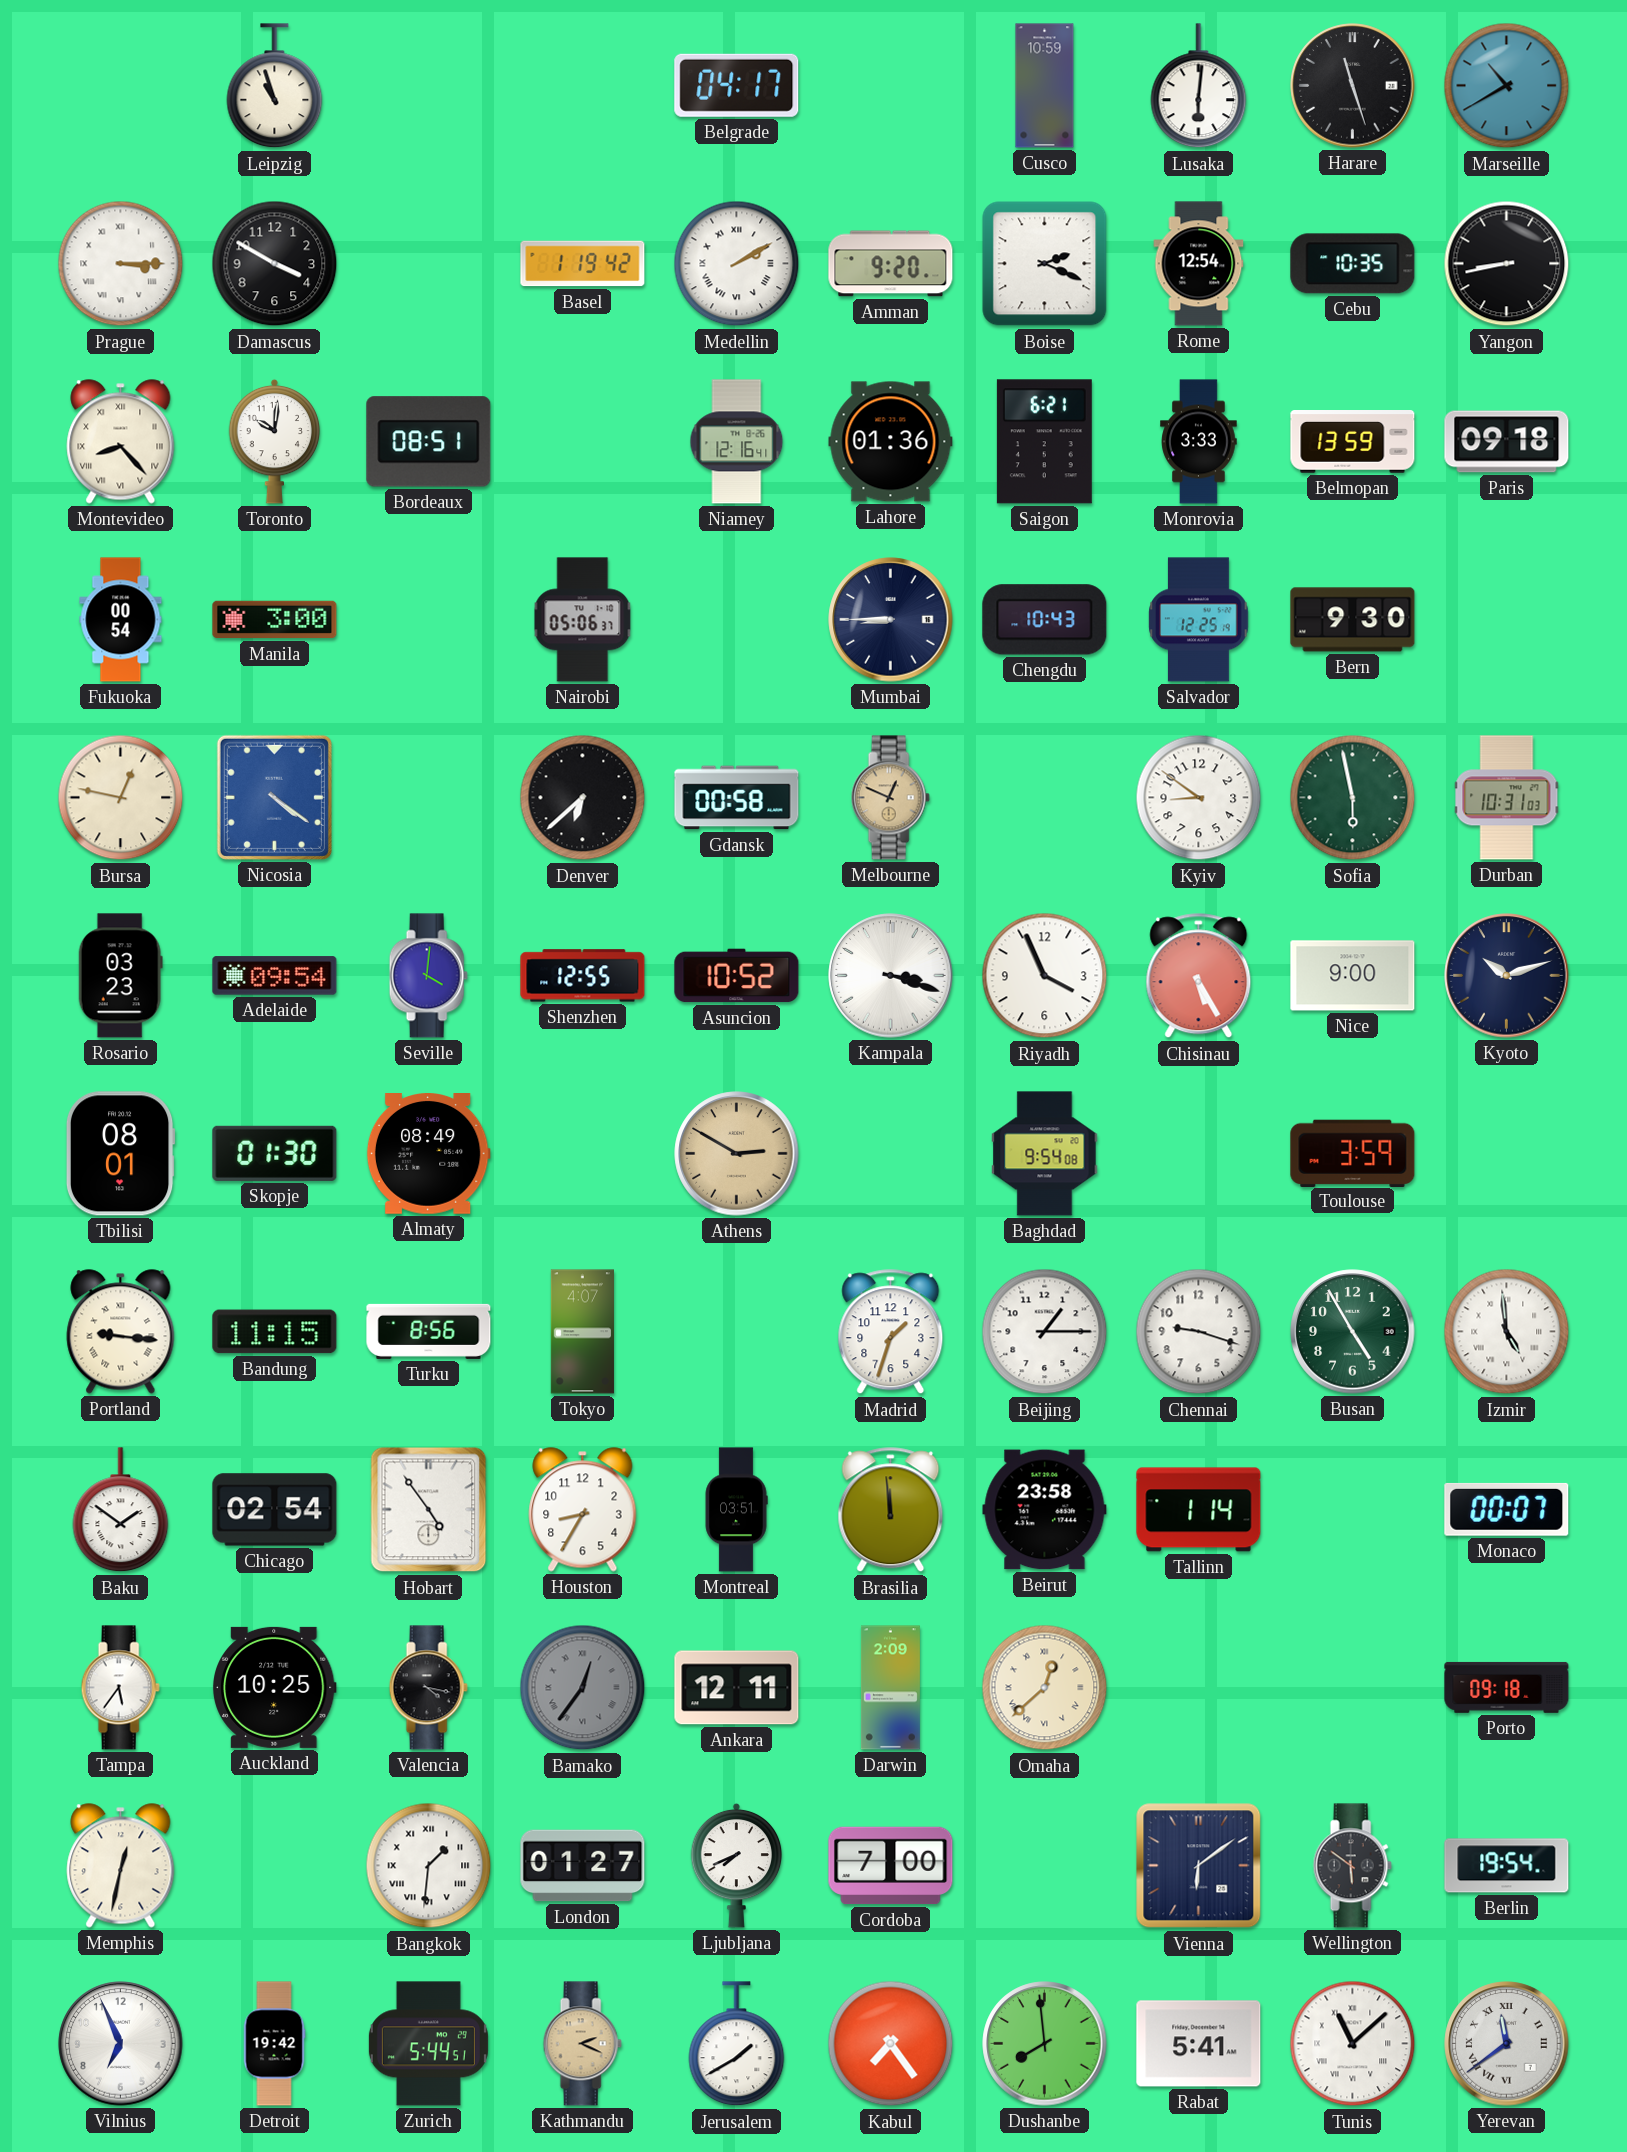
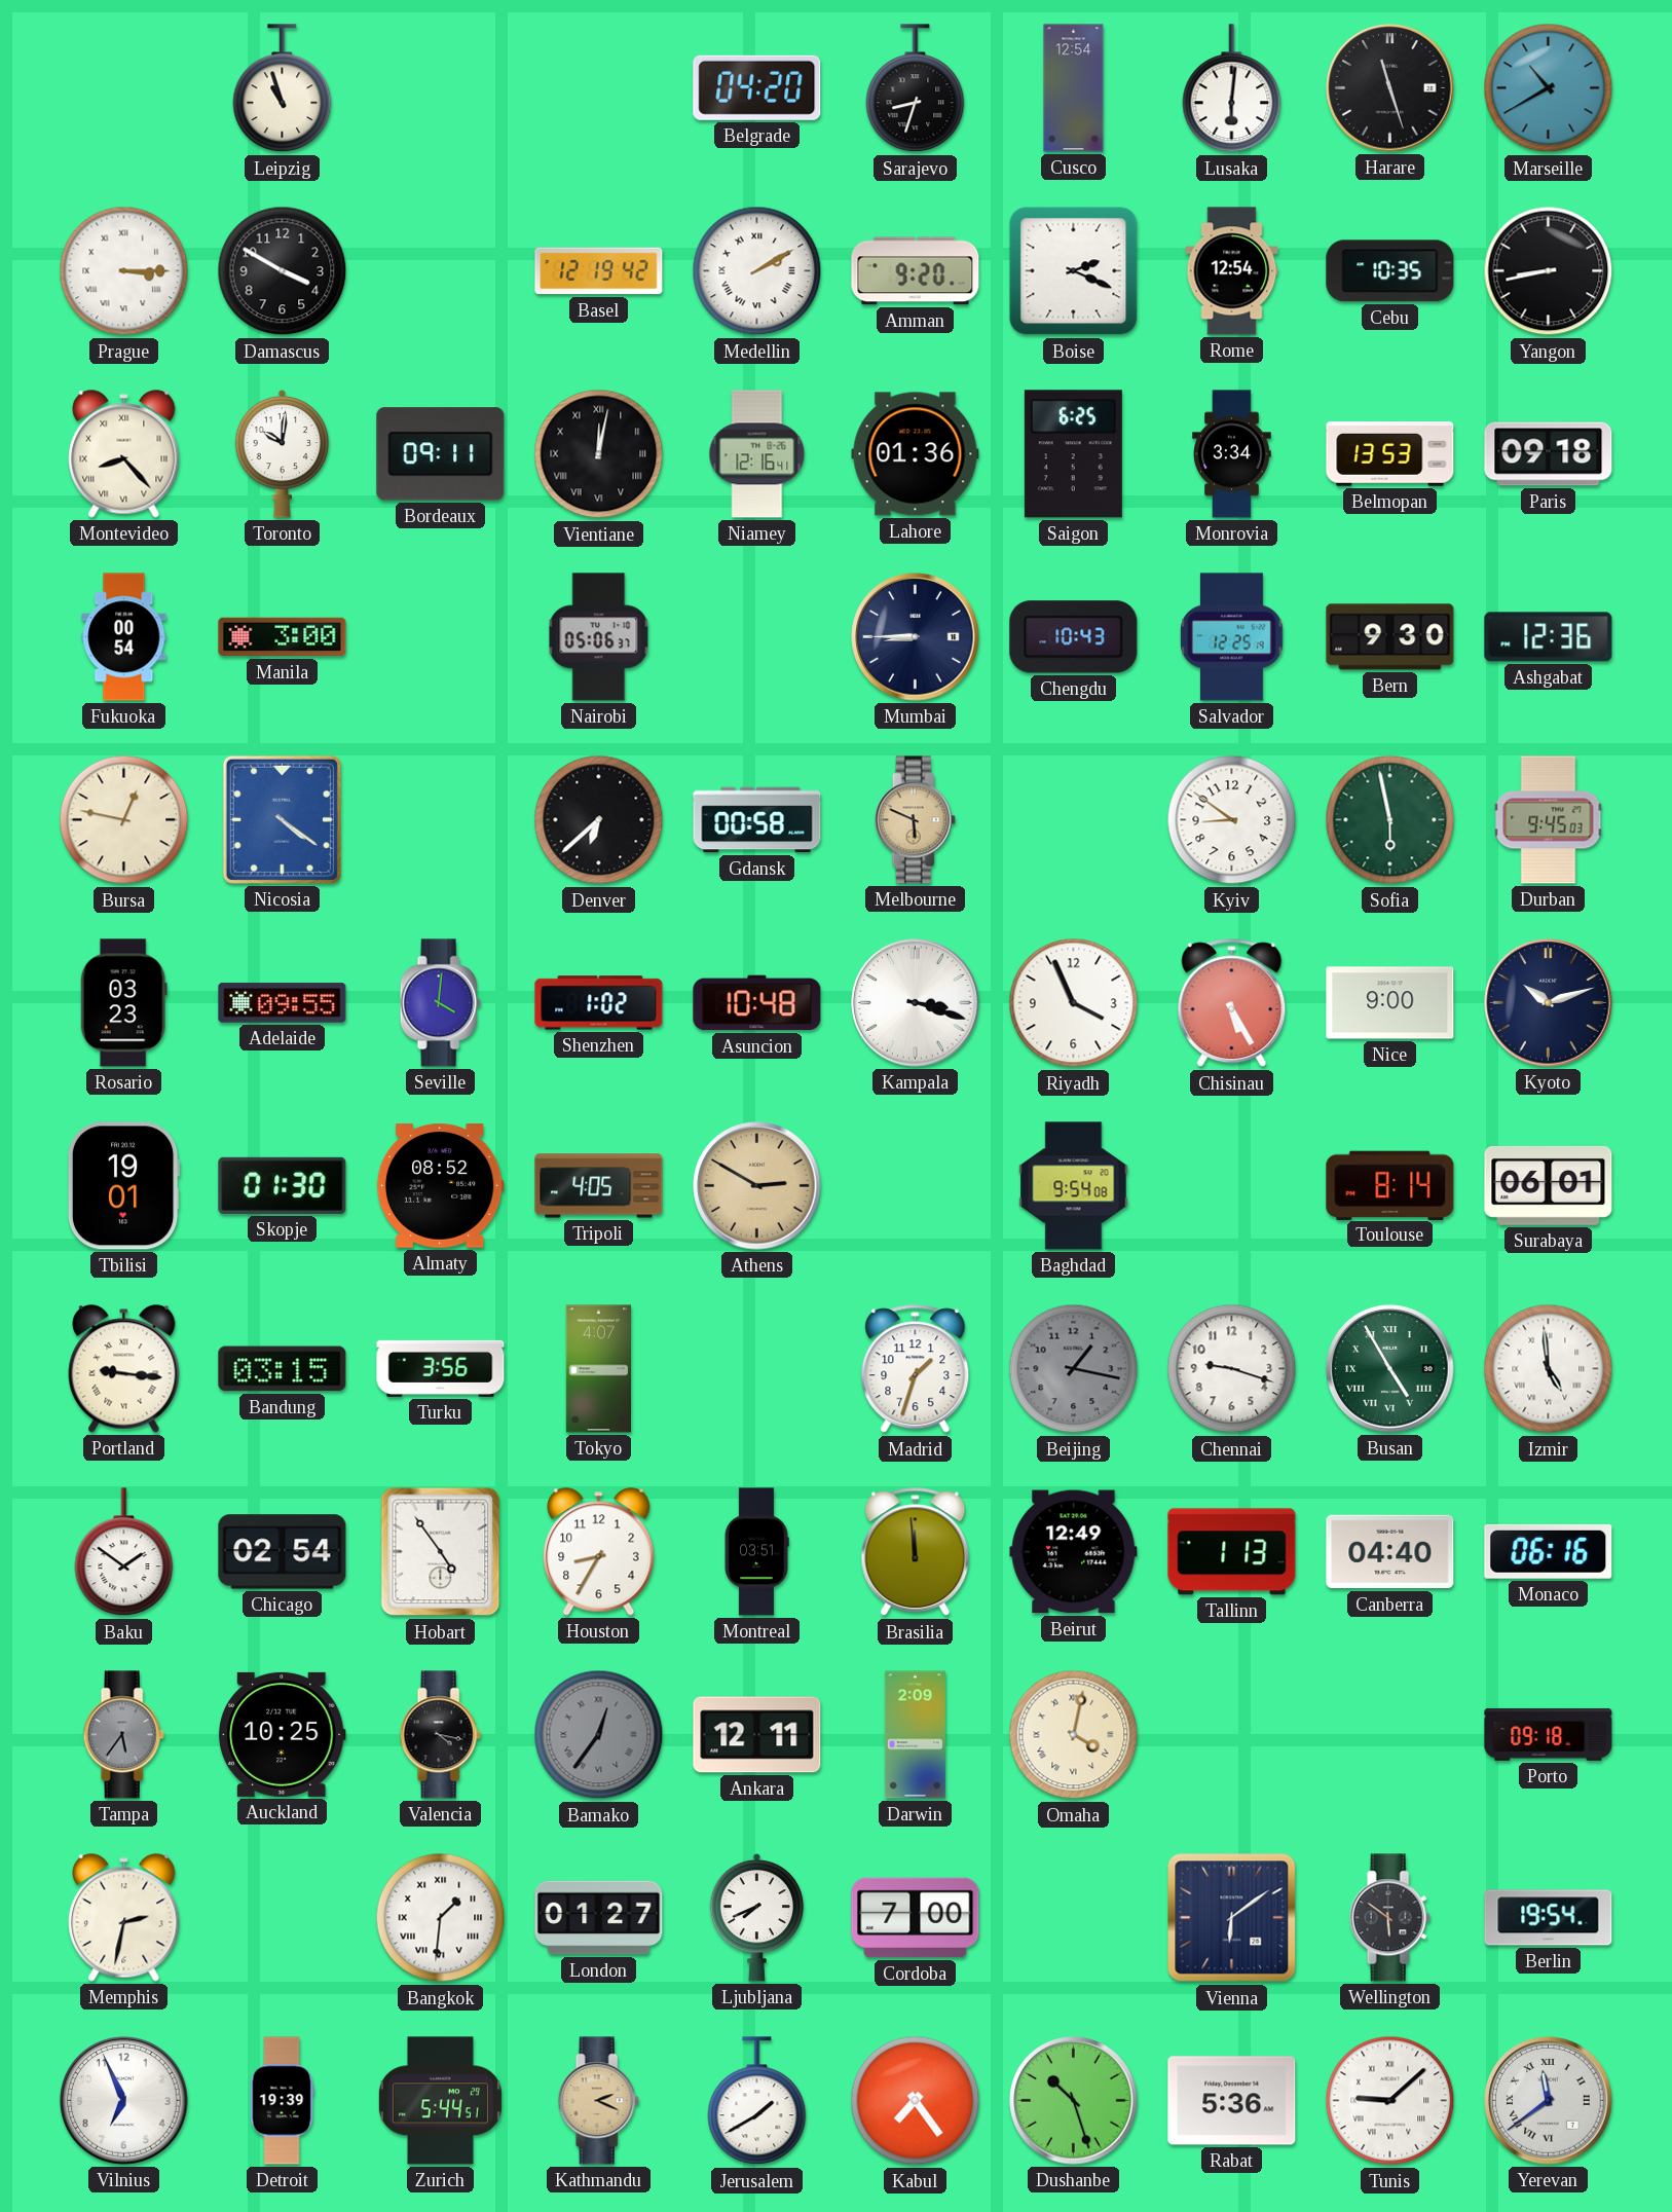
Belgrade: 04:17 -> 04:20
Sarajevo: none -> 8:33
Cusco: 10:59 -> 12:54
Basel: 1:19 -> 12:19
Bordeaux: 08:51 -> 09:11
Vientiane: none -> 12:02
Saigon: 6:21 -> 6:25
Monrovia: 3:33 -> 3:34
Belmopan: 13:59 -> 13:53
Ashgabat: none -> 12:36
Melbourne: 12:49 -> 5:49
Durban: 10:31 -> 9:45
Adelaide: 09:54 -> 09:55
Shenzhen: 12:55 -> 1:02
Asuncion: 10:52 -> 10:48
Tbilisi: 08:01 -> 19:01
Almaty: 08:49 -> 08:52
Tripoli: none -> 4:05
Toulouse: 3:59 -> 8:14
Surabaya: none -> 06:01
Bandung: 11:15 -> 03:15
Turku: 8:56 -> 3:56
Beijing: 1:15 -> 1:17
Beijing dial: white -> grey
Busan numerals: Arabic -> Roman
Beirut: 23:58 -> 12:49
Tallinn: 1:14 -> 1:13
Canberra: none -> 04:40
Monaco: 00:07 -> 06:16
Tampa dial: white -> grey
Omaha: 12:38 -> 4:02
Memphis: 12:32 -> 2:32
Detroit: 19:42 -> 19:39
Dushanbe: 7:59 -> 10:27
Rabat: 5:41 -> 5:36
Tunis: 11:08 -> 9:08
